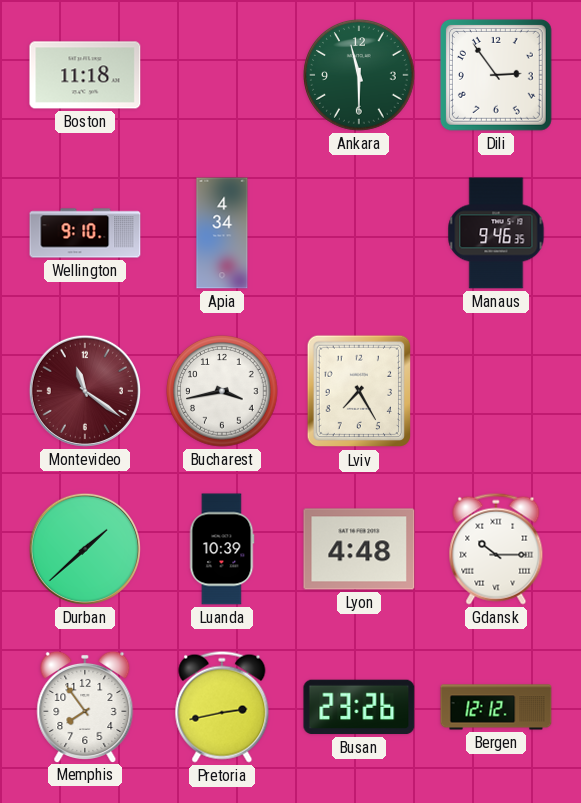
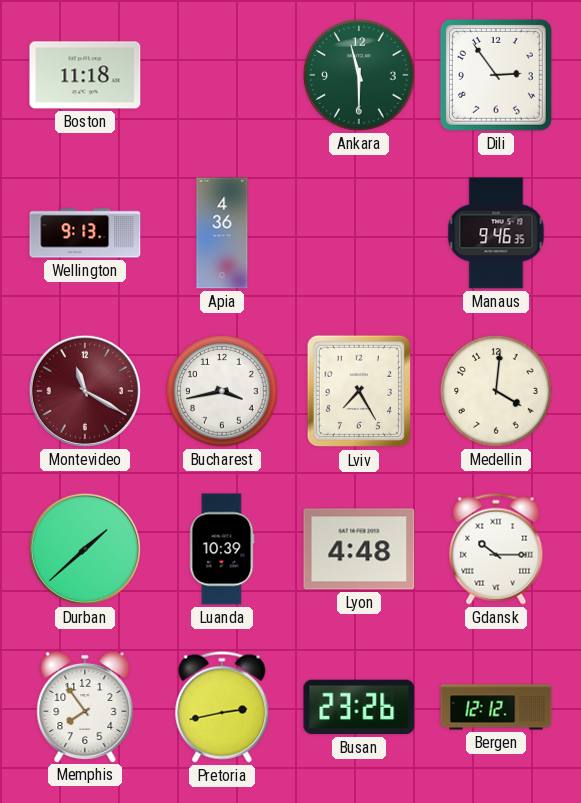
Wellington: 9:10 -> 9:13
Apia: 4:34 -> 4:36
Montevideo: 11:21 -> 11:20
Medellin: none -> 4:01
